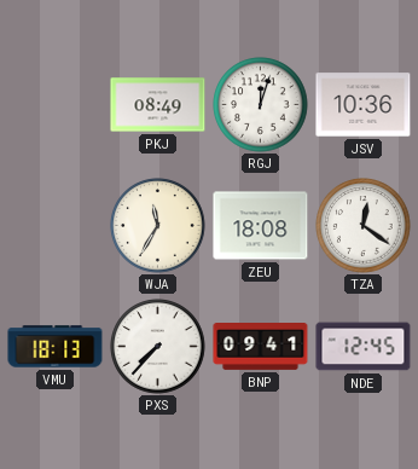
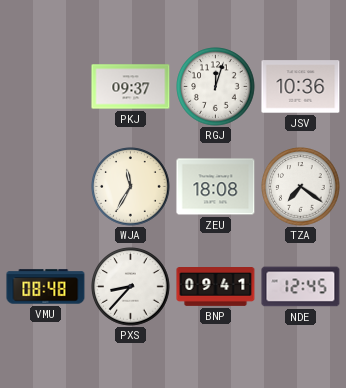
PKJ: 08:49 -> 09:37
TZA: 12:21 -> 7:21
VMU: 18:13 -> 08:48
PXS: 7:37 -> 8:37
